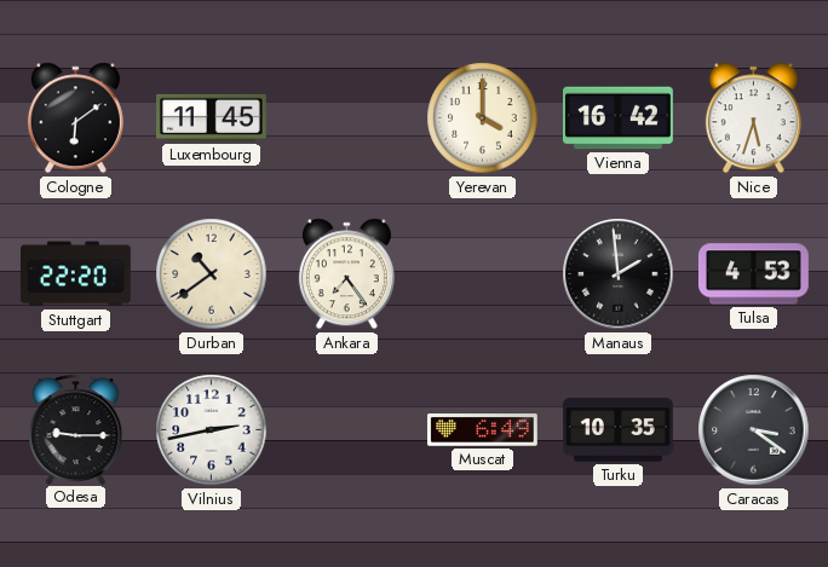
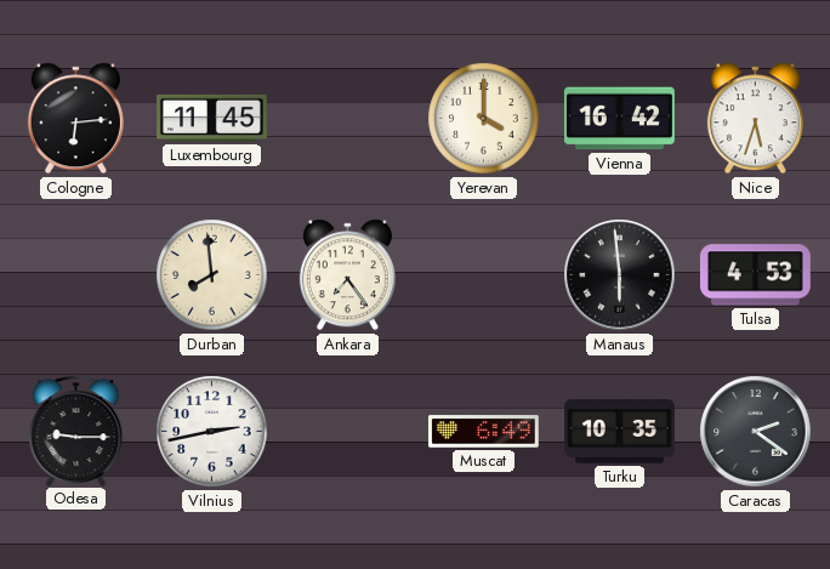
Cologne: 6:09 -> 6:14
Stuttgart: 22:20 -> none
Durban: 10:39 -> 7:59
Manaus: 1:59 -> 5:59
Caracas: 3:21 -> 2:21
